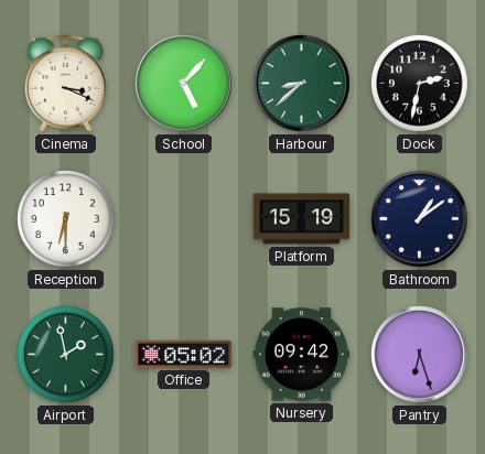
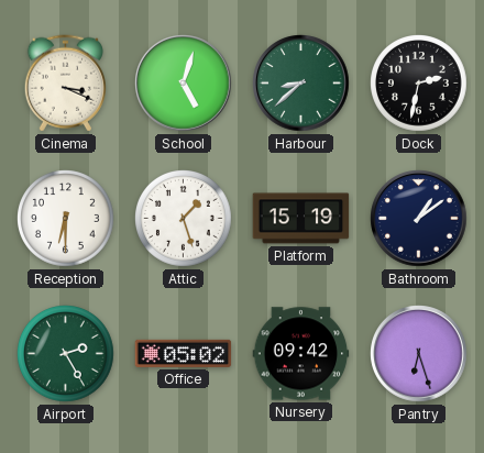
School: 5:07 -> 5:03
Attic: none -> 1:27
Airport: 1:58 -> 2:25
